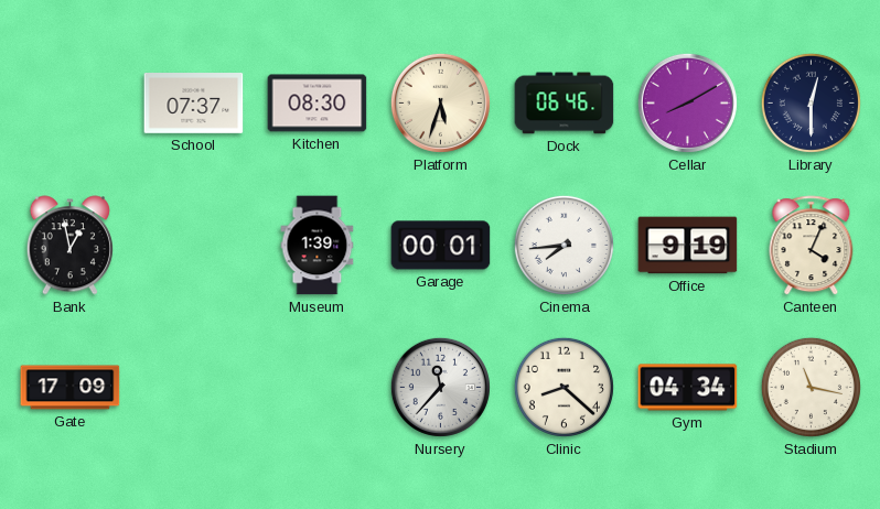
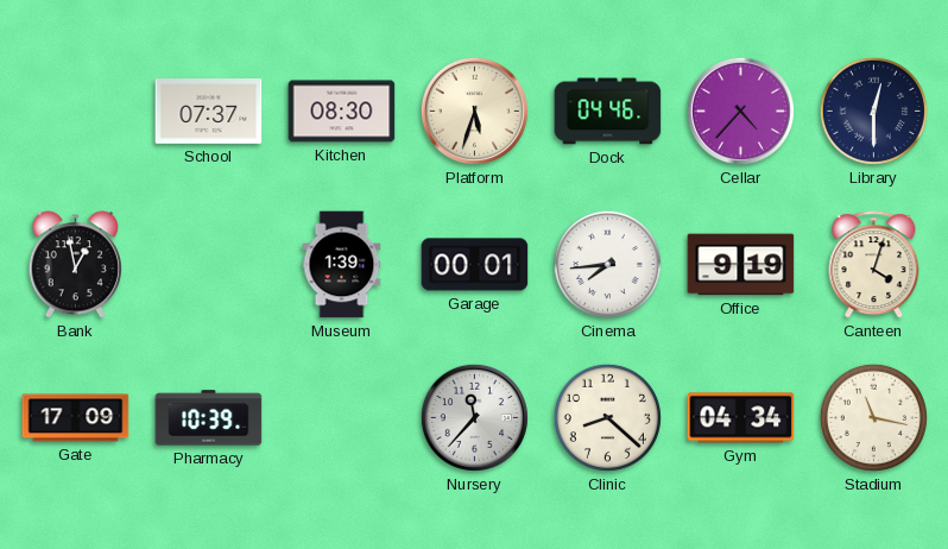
Dock: 06:46 -> 04:46
Cellar: 8:10 -> 4:37
Canteen: 4:04 -> 4:03
Pharmacy: none -> 10:39
